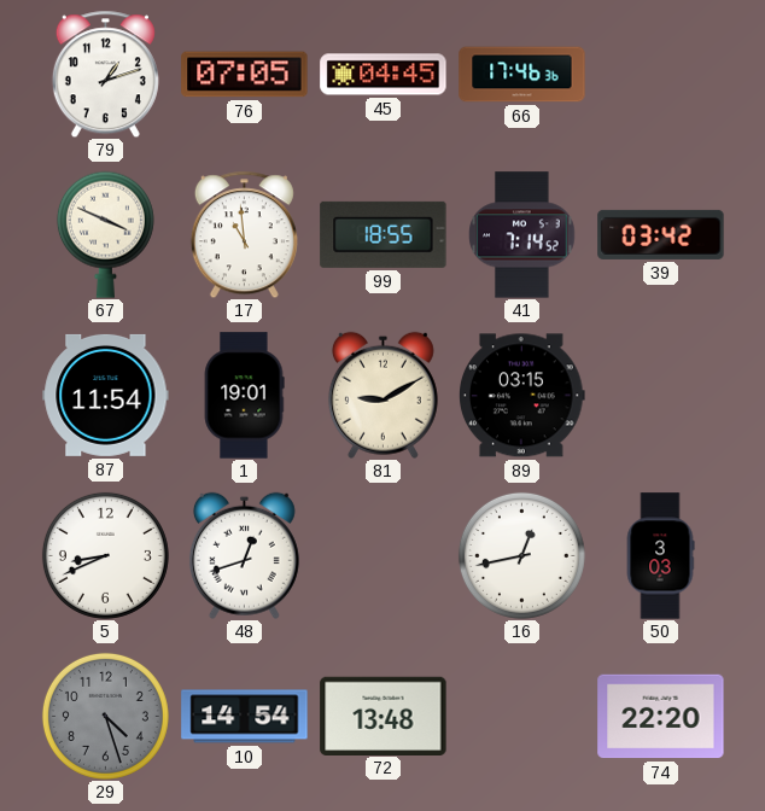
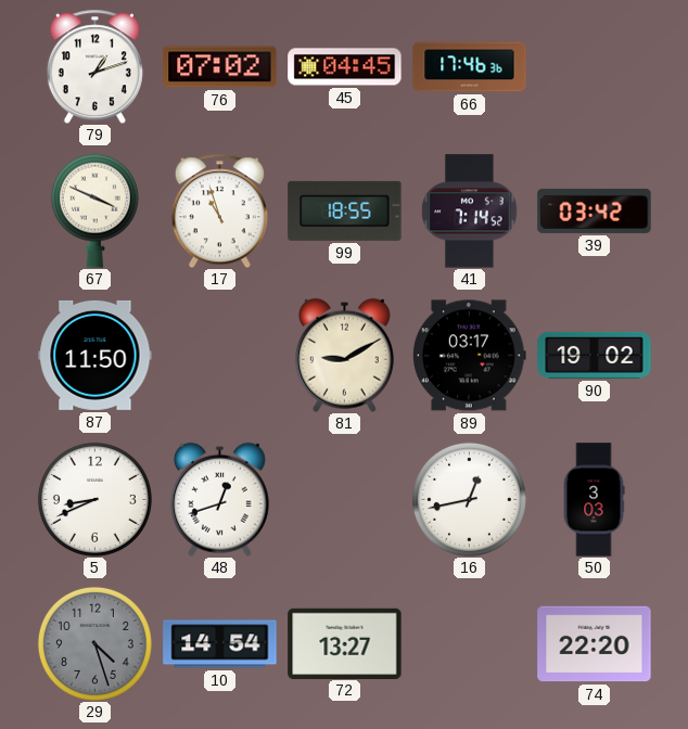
76: 07:05 -> 07:02
17: 10:59 -> 10:57
87: 11:54 -> 11:50
1: 19:01 -> none
89: 03:15 -> 03:17
90: none -> 19:02
72: 13:48 -> 13:27
